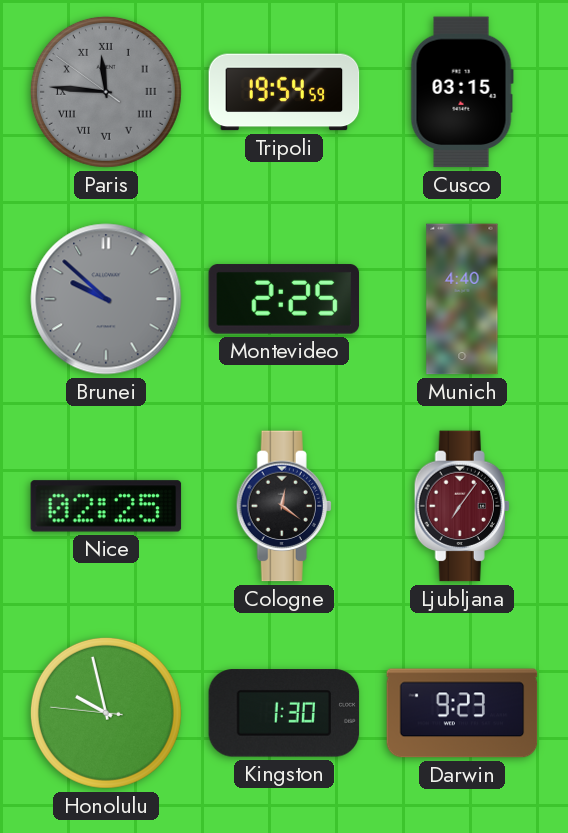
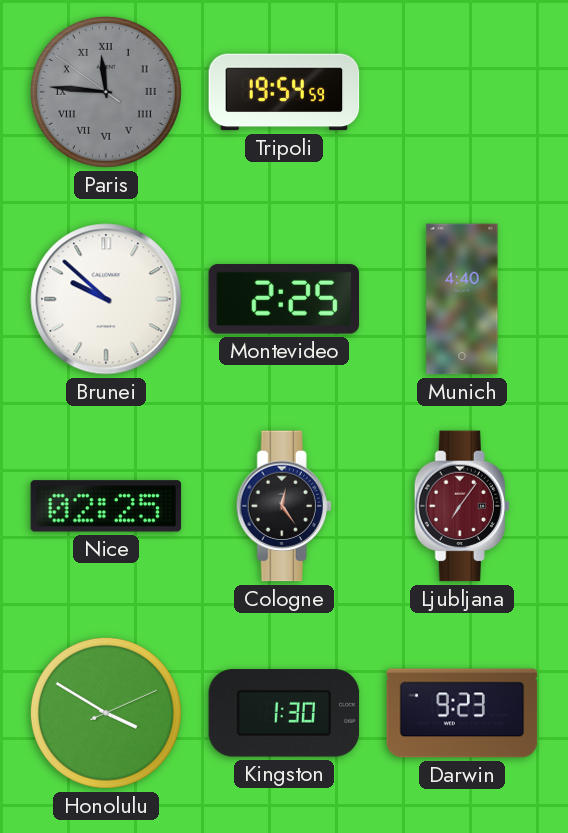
Cusco: 03:15 -> none
Brunei dial: grey -> white
Cologne: 12:21 -> 12:24
Honolulu: 9:57 -> 3:50
